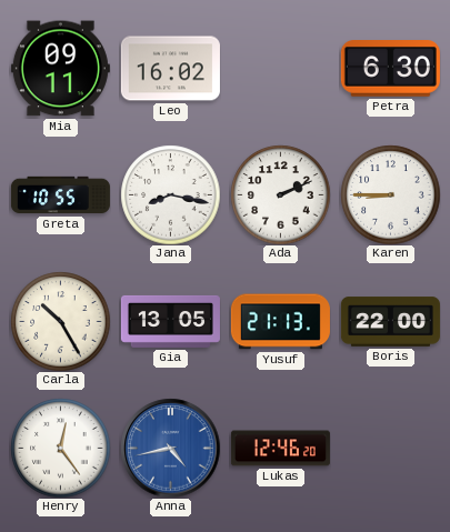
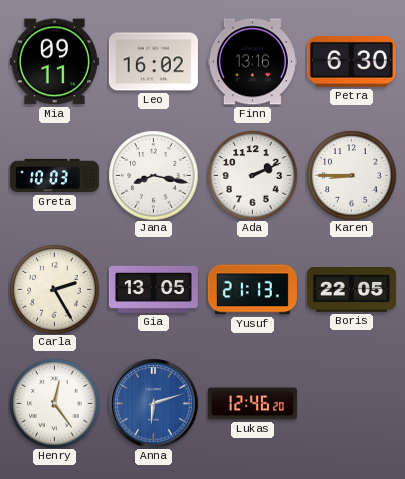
Finn: none -> 13:16
Greta: 10:55 -> 10:03
Carla: 10:25 -> 2:25
Boris: 22:00 -> 22:05
Anna: 4:43 -> 6:12
